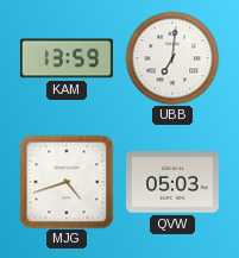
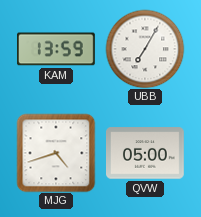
UBB: 7:01 -> 7:05
QVW: 05:03 -> 05:00
